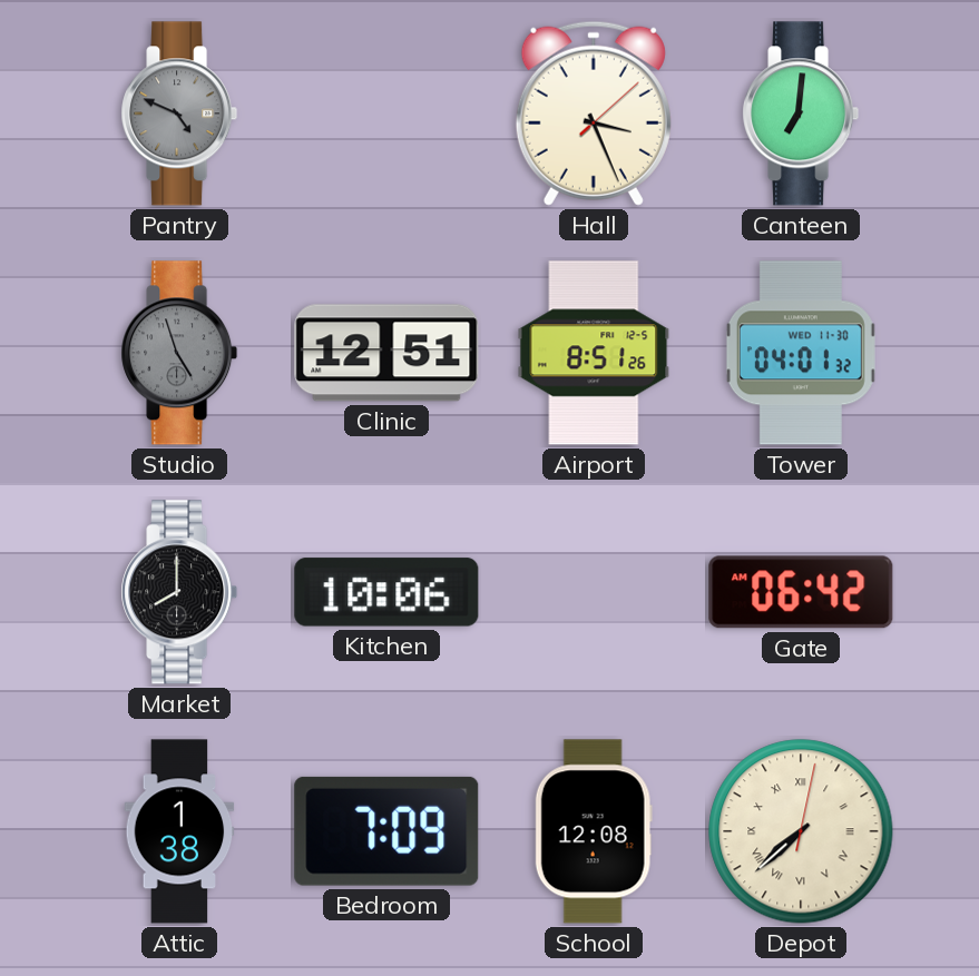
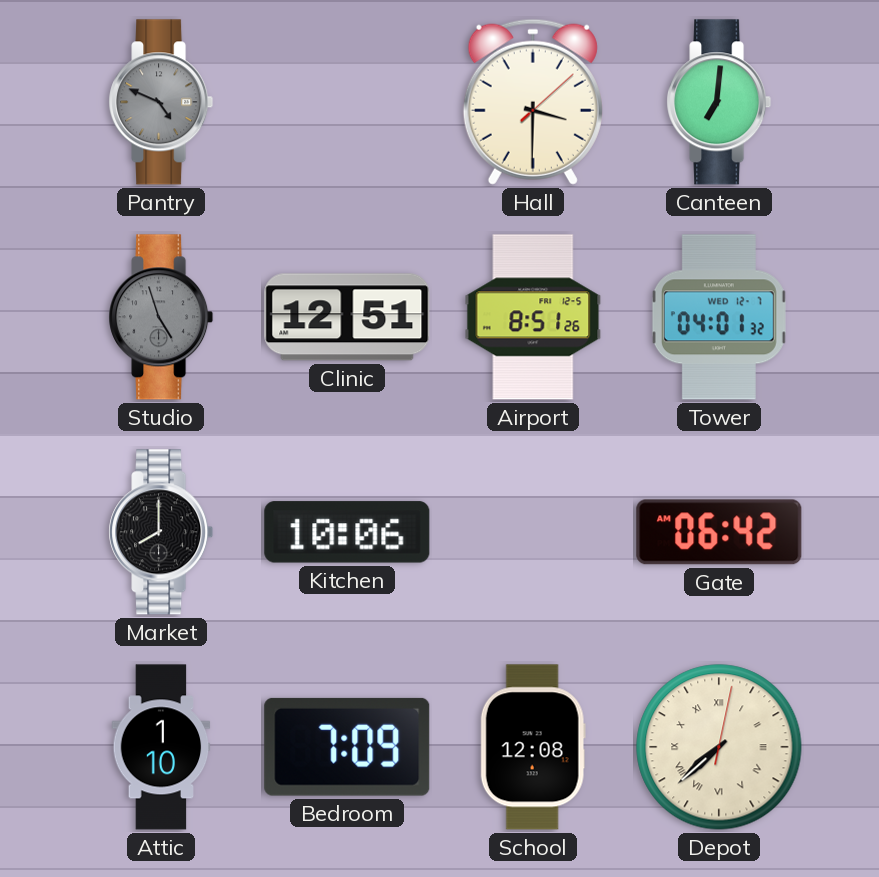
Hall: 3:26 -> 3:30
Tower date: WED 11-30 -> WED 12-7
Attic: 1:38 -> 1:10
